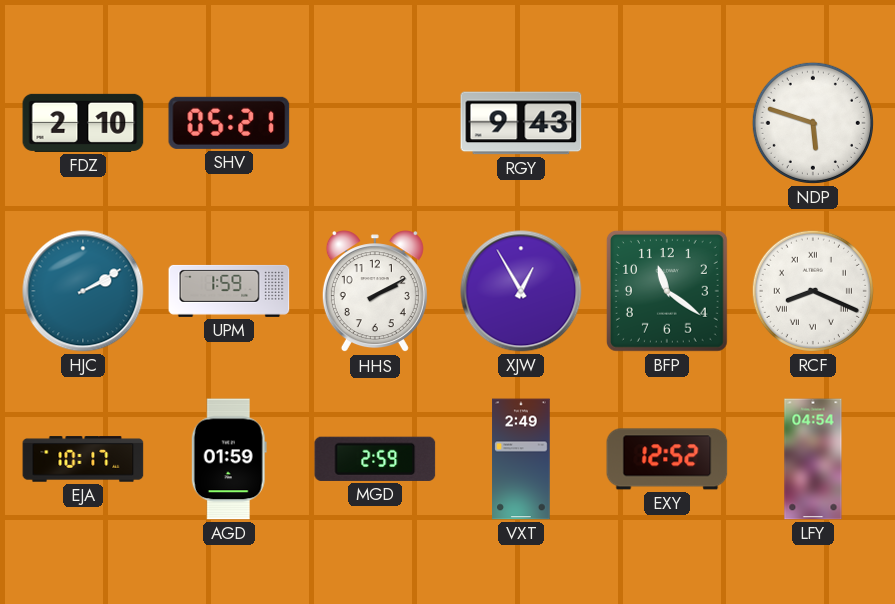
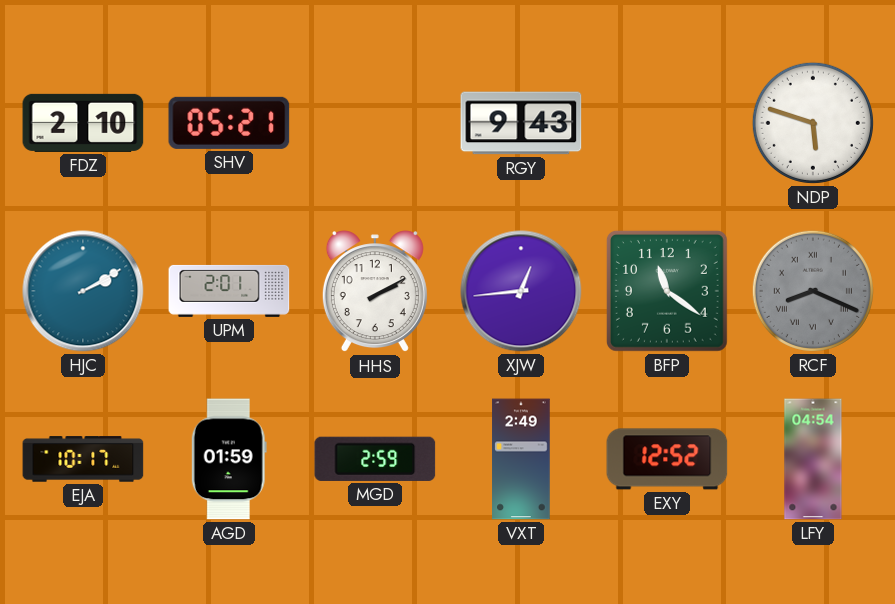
UPM: 1:59 -> 2:01
XJW: 12:55 -> 12:44
RCF dial: white -> grey
